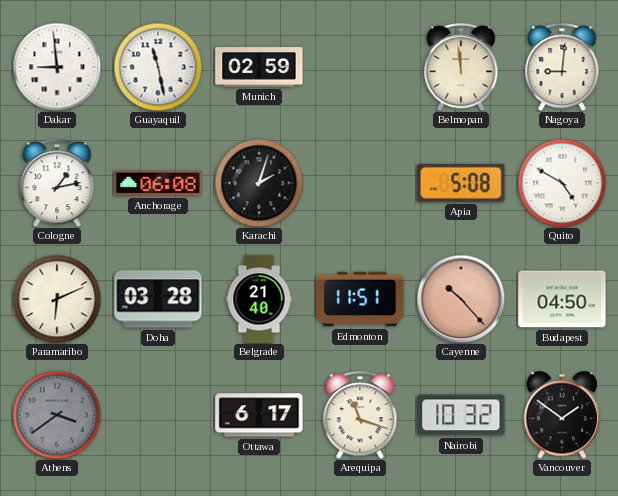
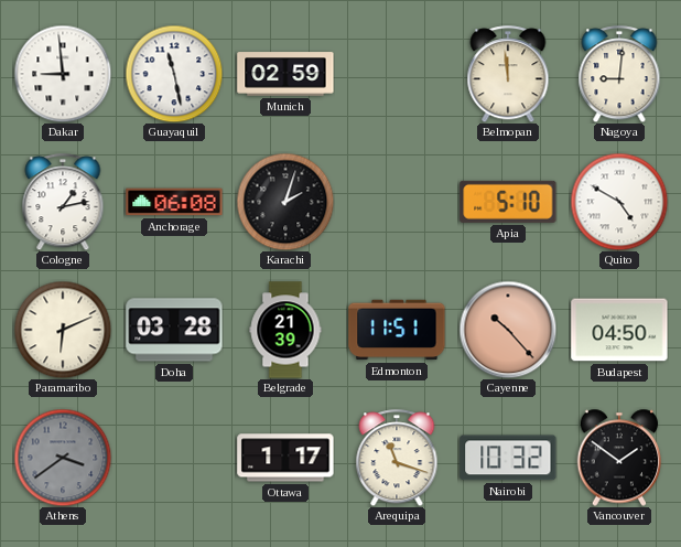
Apia: 5:08 -> 5:10
Belgrade: 21:40 -> 21:39
Ottawa: 6:17 -> 1:17
